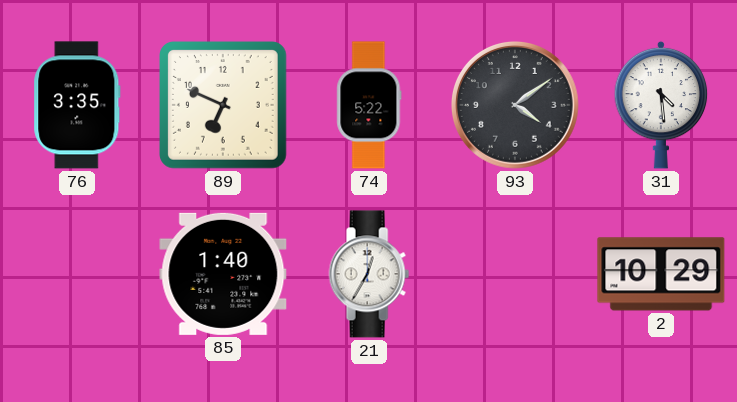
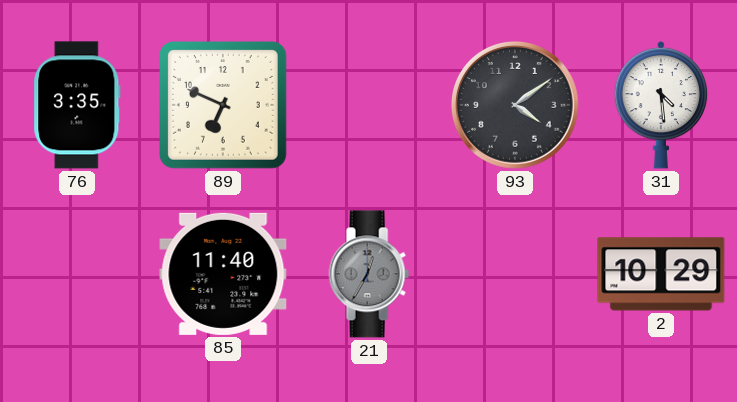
74: 5:22 -> none
85: 1:40 -> 11:40
21 dial: white -> grey
